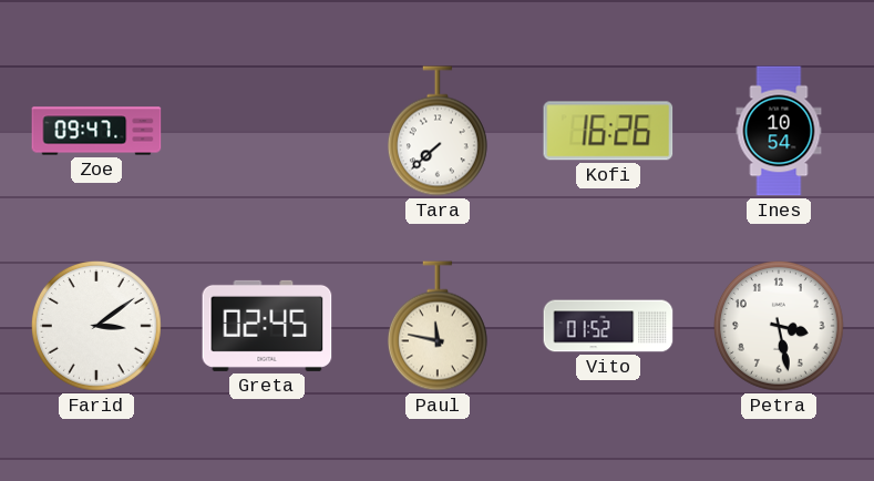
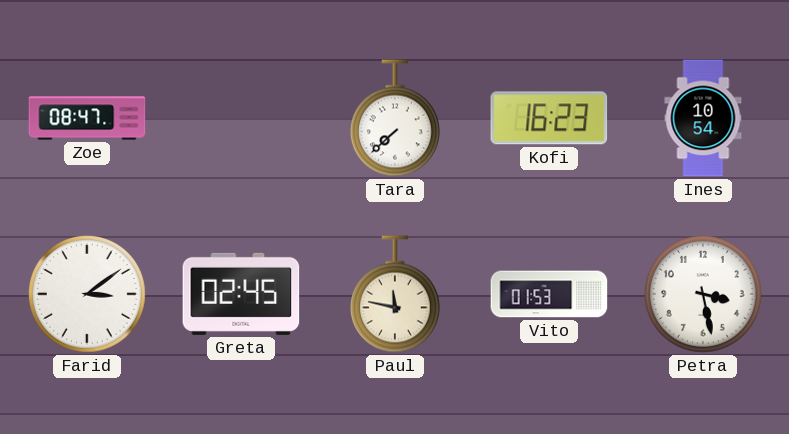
Zoe: 09:47 -> 08:47
Kofi: 16:26 -> 16:23
Vito: 01:52 -> 01:53
